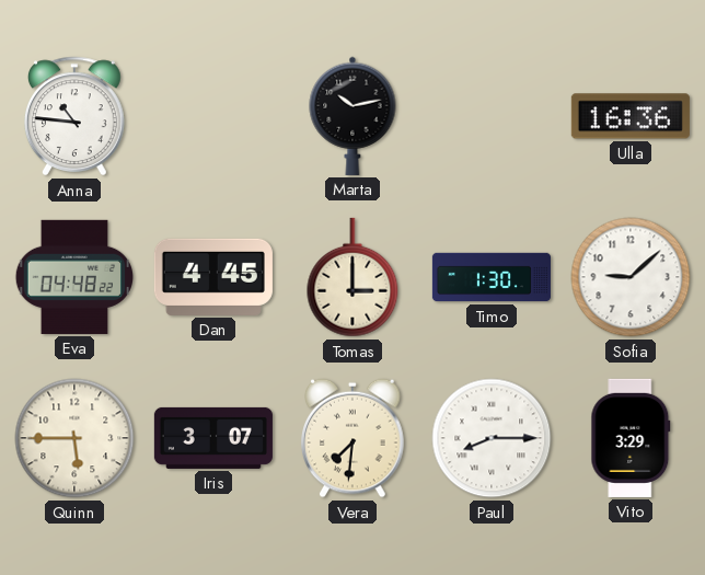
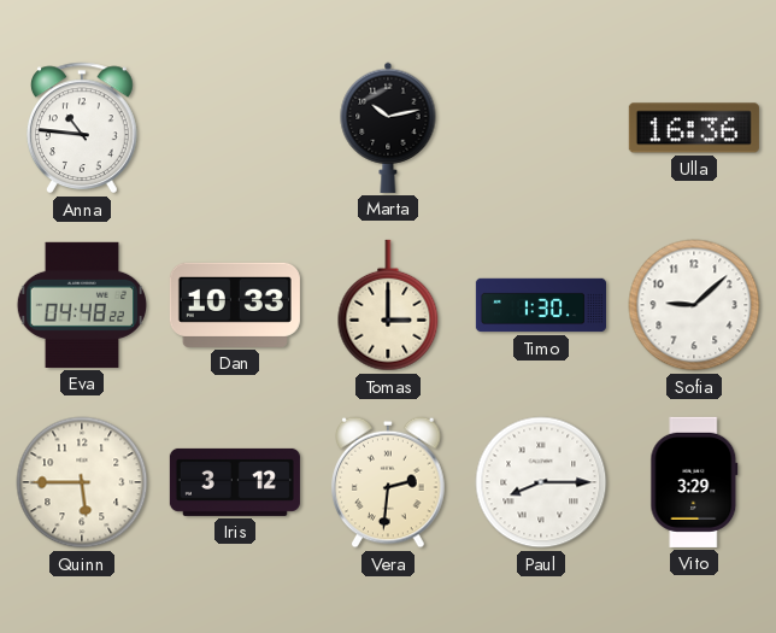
Dan: 4:45 -> 10:33
Iris: 3:07 -> 3:12
Vera: 7:31 -> 2:31
